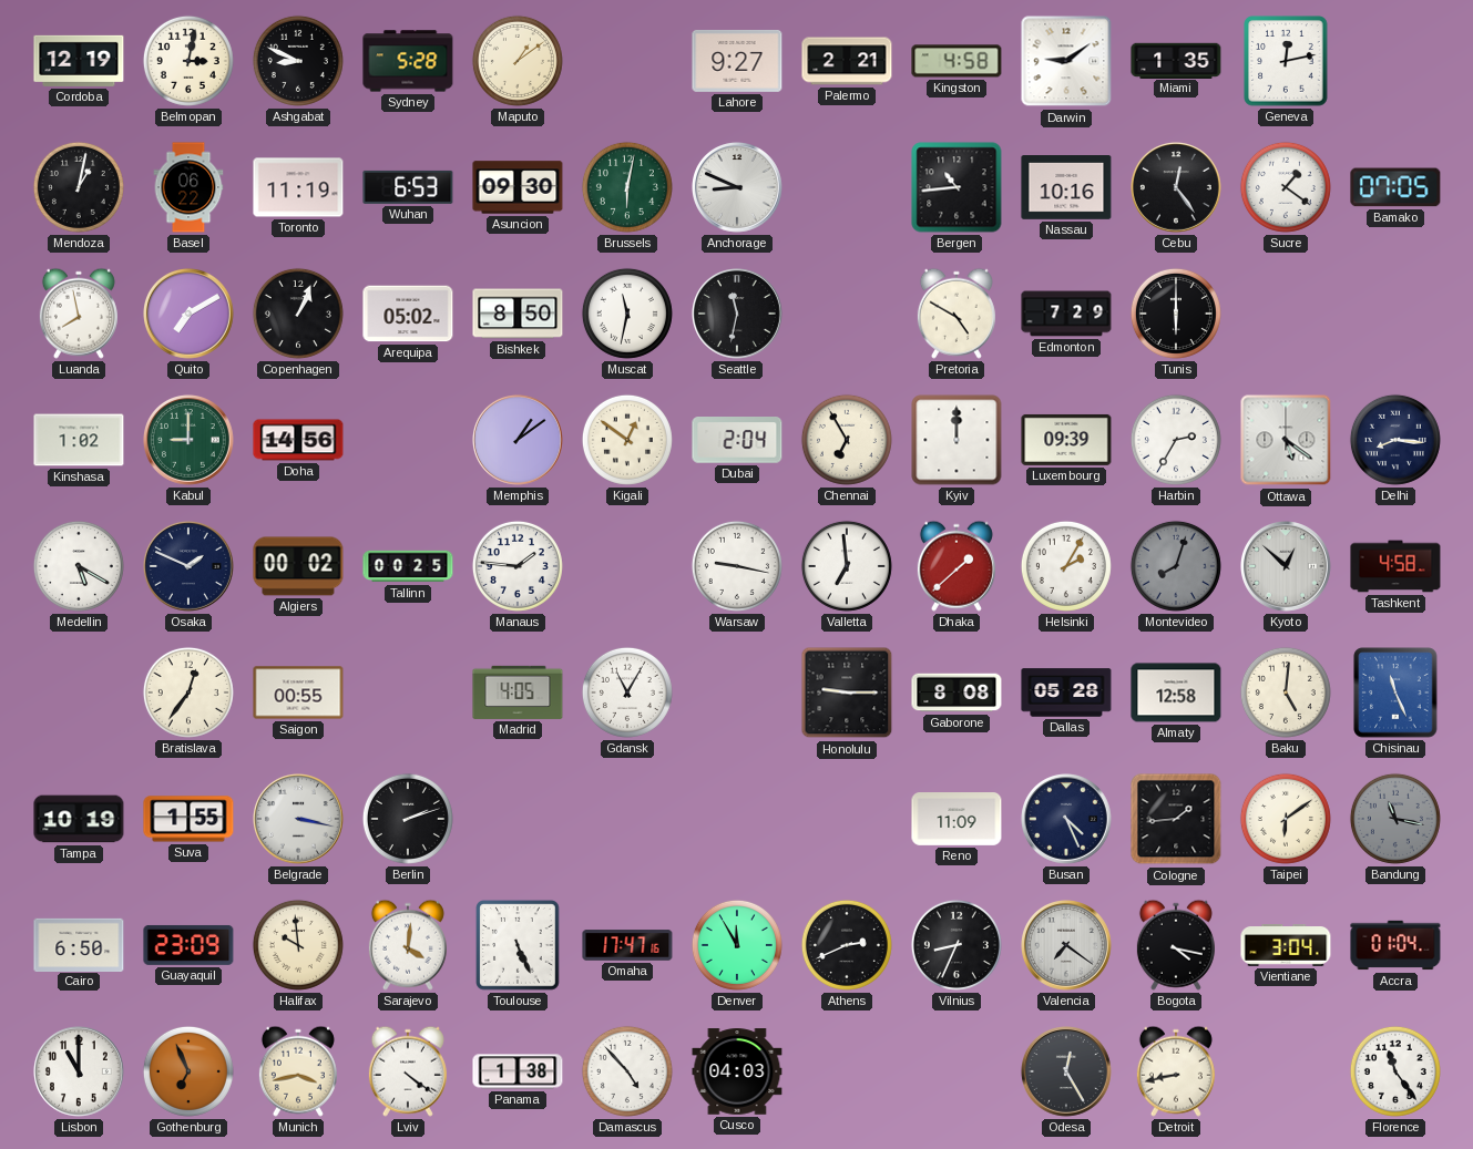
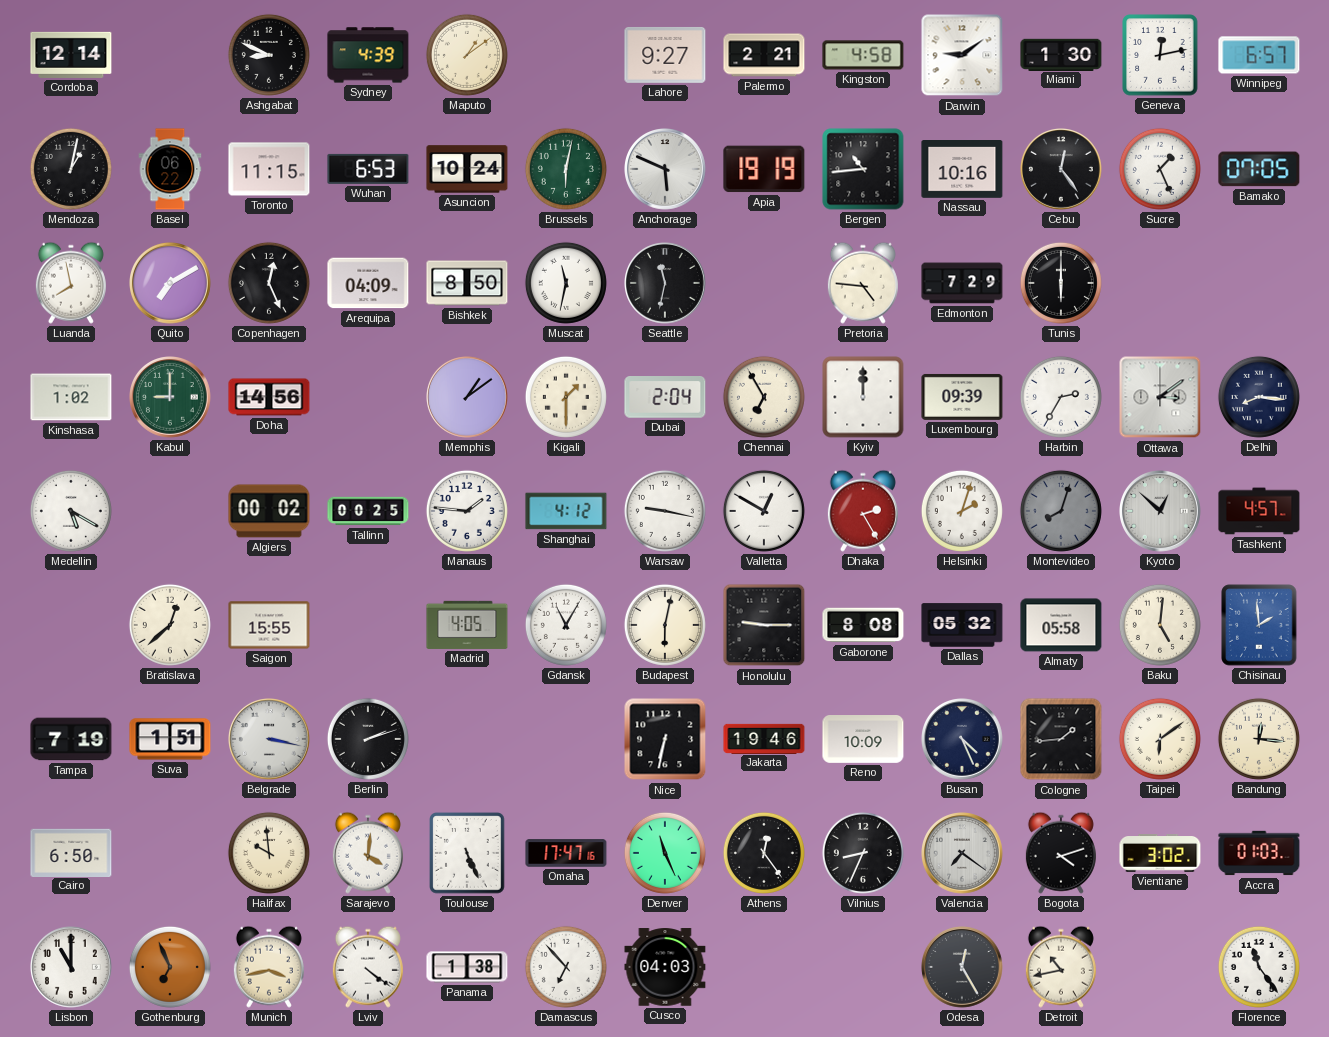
Cordoba: 12:19 -> 12:14
Belmopan: 3:02 -> none
Sydney: 5:28 -> 4:39
Miami: 1:35 -> 1:30
Winnipeg: none -> 6:57
Toronto: 11:19 -> 11:15
Asuncion: 09:30 -> 10:24
Anchorage: 8:49 -> 5:49
Apia: none -> 19:19
Sucre: 1:21 -> 1:26
Copenhagen: 1:04 -> 12:26
Arequipa: 05:02 -> 04:09
Pretoria: 4:50 -> 4:46
Kigali: 12:51 -> 1:30
Ottawa: 5:21 -> 3:09
Osaka: 1:49 -> none
Shanghai: none -> 4:12
Valletta: 6:59 -> 12:50
Dhaka: 1:38 -> 2:25
Helsinki: 2:05 -> 2:03
Tashkent: 4:58 -> 4:57
Bratislava: 12:36 -> 12:38
Saigon: 00:55 -> 15:55
Budapest: none -> 6:02
Dallas: 05:28 -> 05:32
Almaty: 12:58 -> 05:58
Chisinau: 11:26 -> 1:59
Tampa: 10:19 -> 7:19
Suva: 1:55 -> 1:51
Nice: none -> 6:32
Jakarta: none -> 19:46
Reno: 11:09 -> 10:09
Bandung: 11:17 -> 12:16
Bandung dial: grey -> cream
Guayaquil: 23:09 -> none
Denver: 11:55 -> 11:26
Athens: 2:41 -> 12:24
Bogota: 4:17 -> 4:12
Vientiane: 3:04 -> 3:02
Accra: 01:04 -> 01:03
Damascus: 4:53 -> 6:53
Detroit: 8:43 -> 10:43
